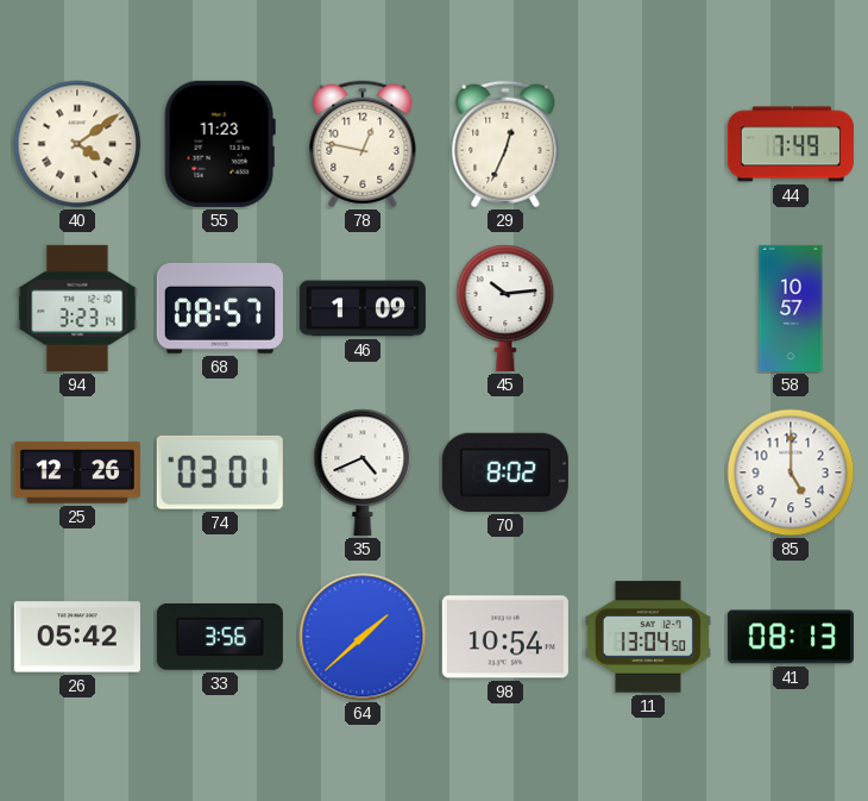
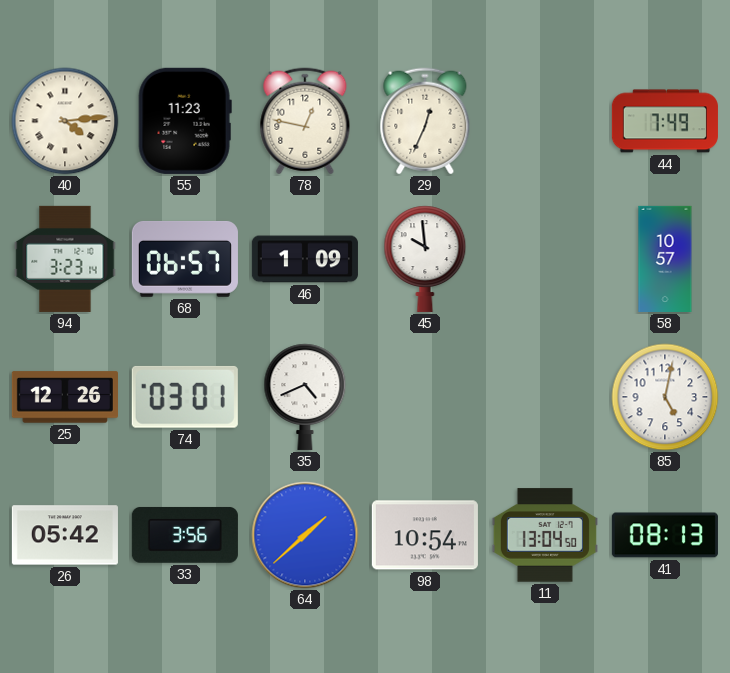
40: 4:09 -> 4:14
68: 08:57 -> 06:57
45: 10:14 -> 9:59
70: 8:02 -> none
85: 5:00 -> 5:02
